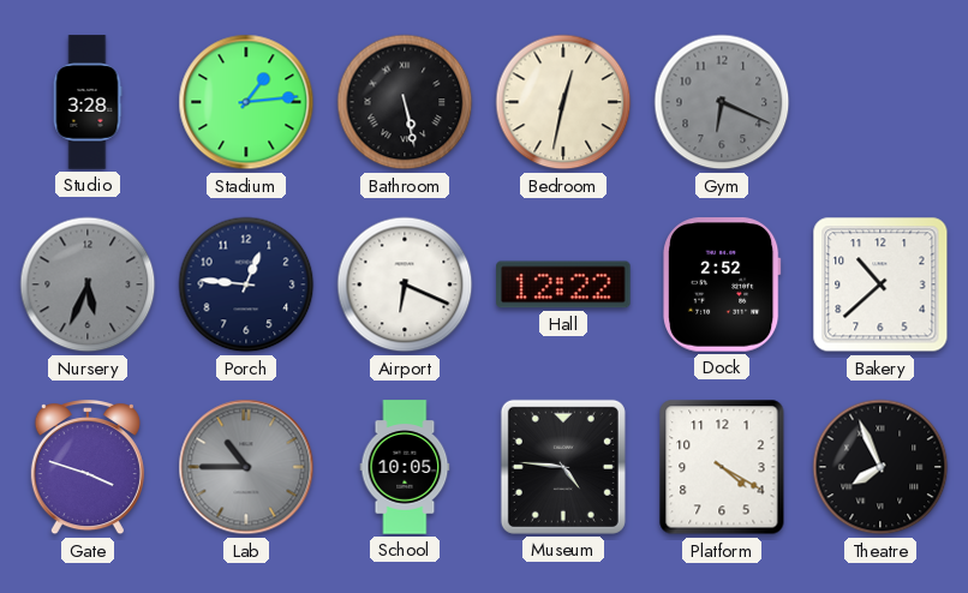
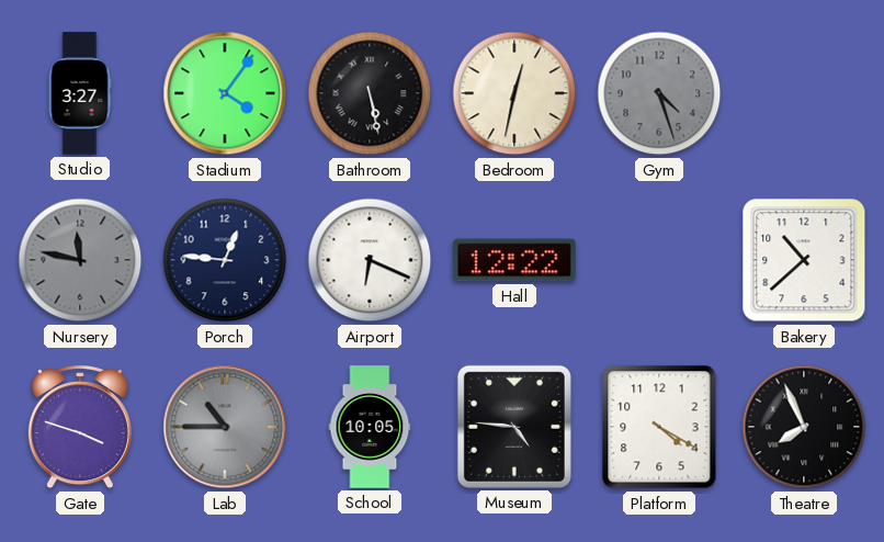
Studio: 3:28 -> 3:27
Stadium: 1:14 -> 4:06
Gym: 6:19 -> 4:27
Nursery: 5:34 -> 11:47
Dock: 2:52 -> none
